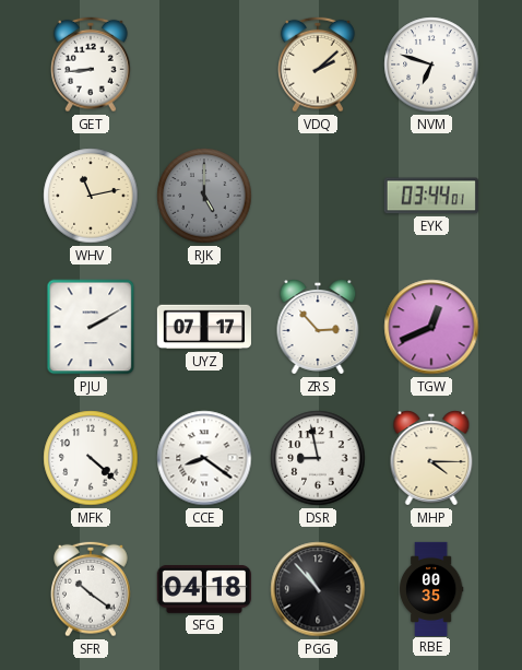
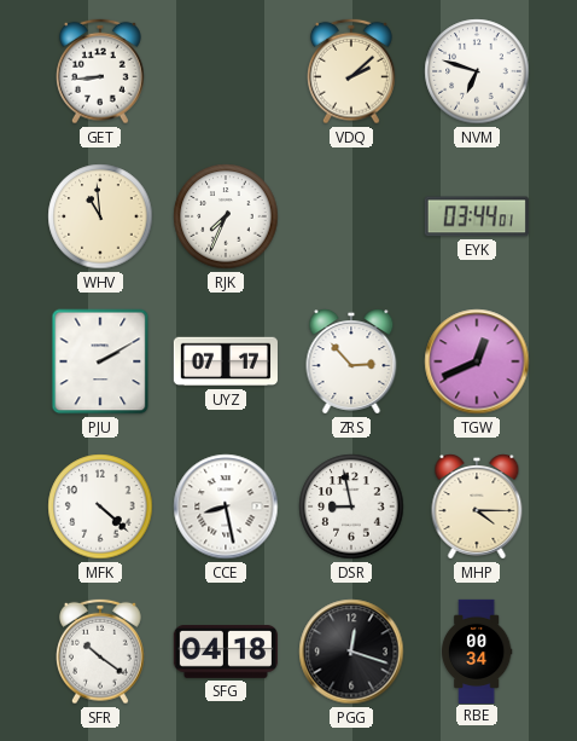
WHV: 11:13 -> 10:59
RJK: 5:00 -> 7:34
RJK dial: grey -> white
CCE: 8:21 -> 8:28
PGG: 10:53 -> 12:18
RBE: 00:35 -> 00:34
